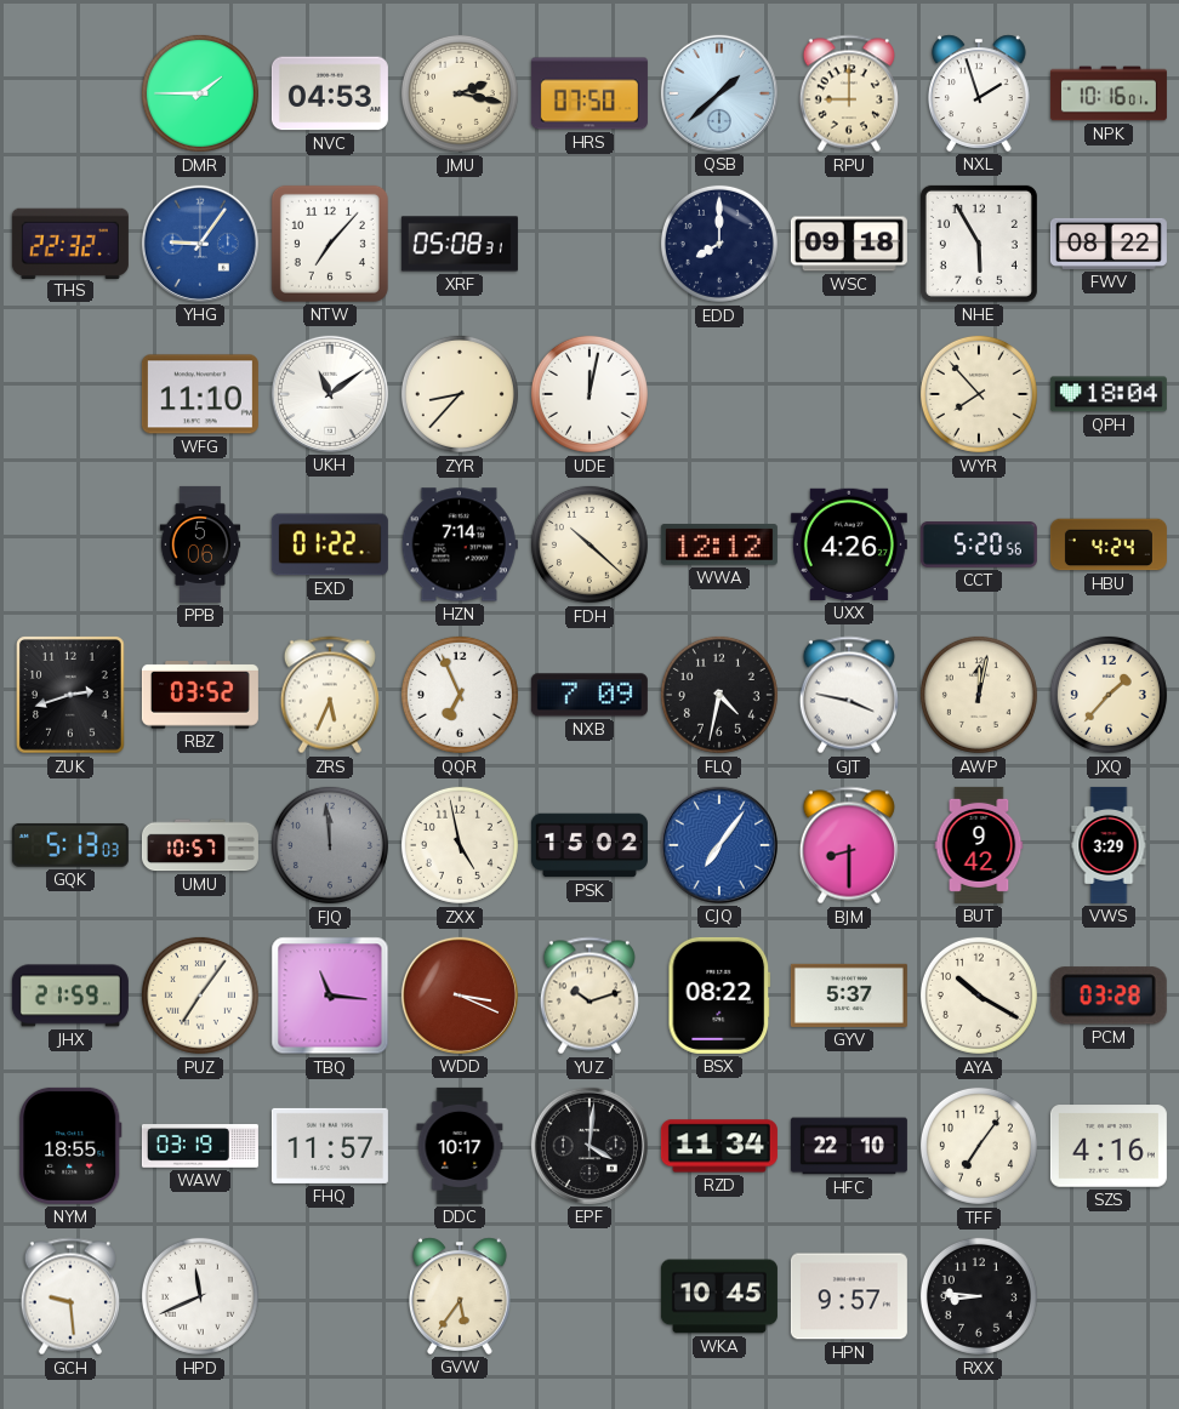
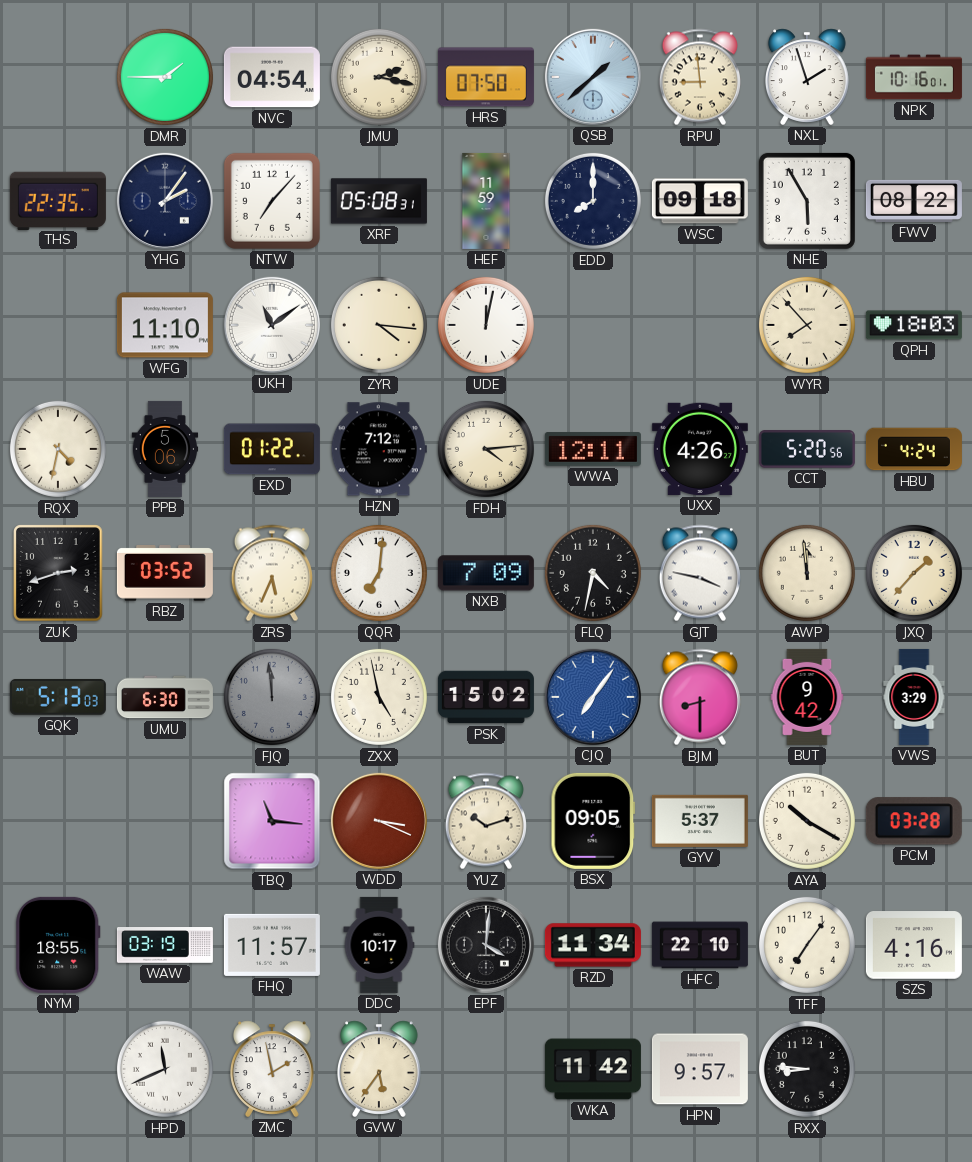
NVC: 04:53 -> 04:54
RPU: 9:00 -> 8:59
THS: 22:32 -> 22:35
YHG: 9:06 -> 2:06
YHG dial: blue -> navy
HEF: none -> 11:59
ZYR: 8:37 -> 4:16
QPH: 18:04 -> 18:03
RQX: none -> 4:32
HZN: 7:14 -> 7:12
FDH: 10:22 -> 4:14
WWA: 12:12 -> 12:11
QQR: 6:56 -> 7:01
AWP: 12:02 -> 11:59
UMU: 10:57 -> 6:30
JHX: 21:59 -> none
PUZ: 7:06 -> none
BSX: 08:22 -> 09:05
GCH: 9:29 -> none
ZMC: none -> 1:58
WKA: 10:45 -> 11:42
